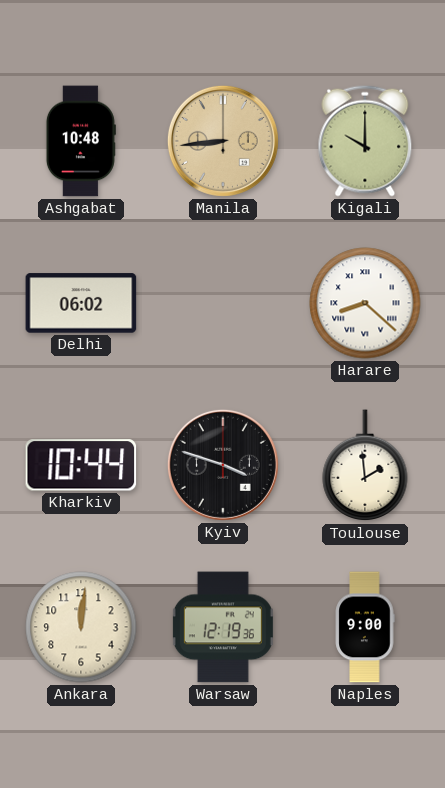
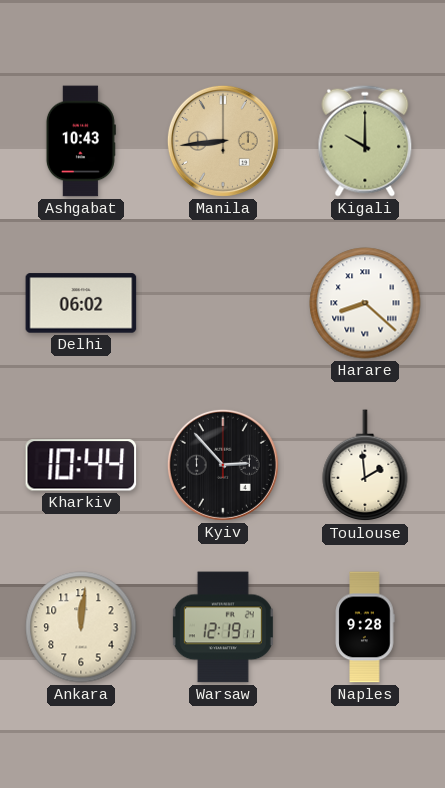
Ashgabat: 10:48 -> 10:43
Kyiv: 3:48 -> 2:53
Warsaw: 12:19:36 -> 12:19:11
Naples: 9:00 -> 9:28
